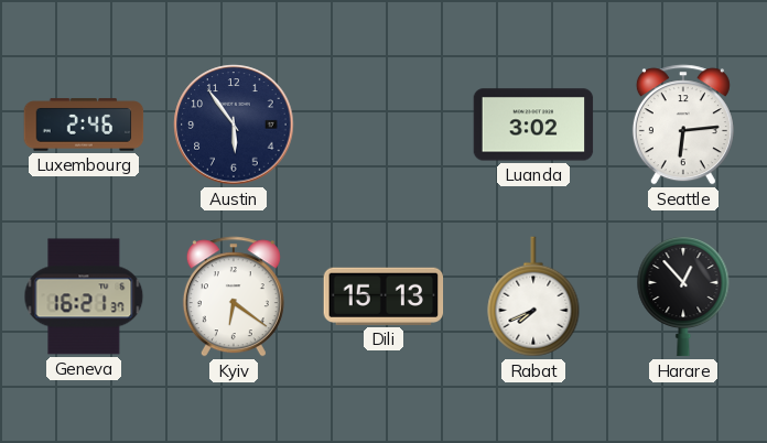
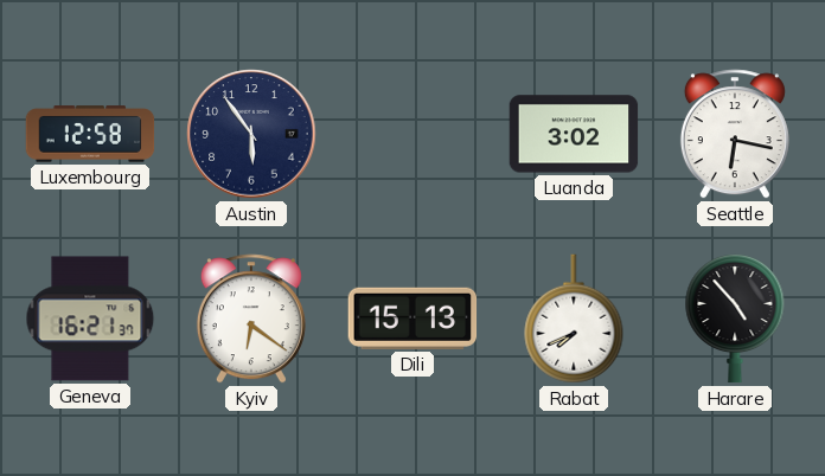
Luxembourg: 2:46 -> 12:58
Seattle: 6:14 -> 6:17
Harare: 12:53 -> 4:53
